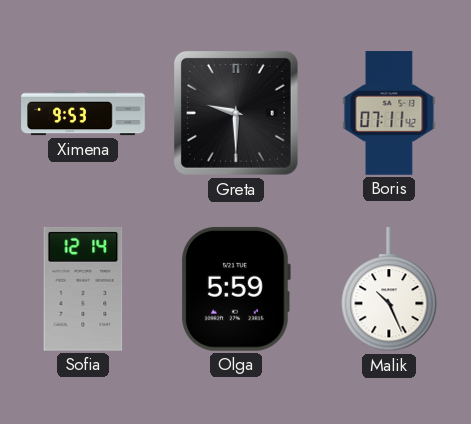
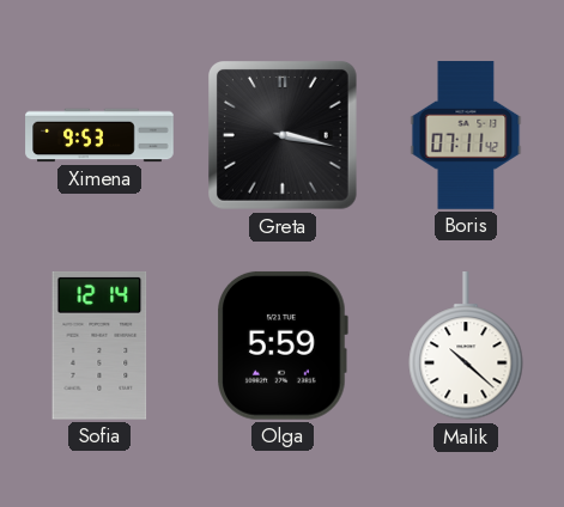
Greta: 9:30 -> 3:17
Malik: 10:26 -> 10:22
